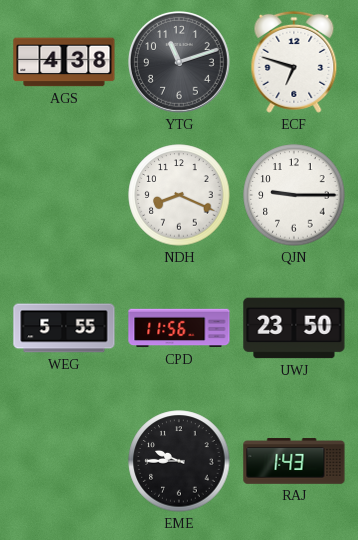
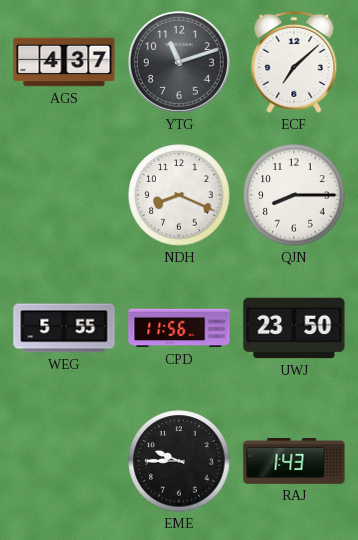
AGS: 4:38 -> 4:37
ECF: 6:48 -> 7:08
QJN: 9:15 -> 8:15
